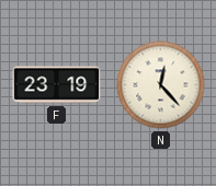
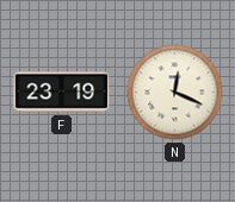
N: 12:23 -> 12:19
